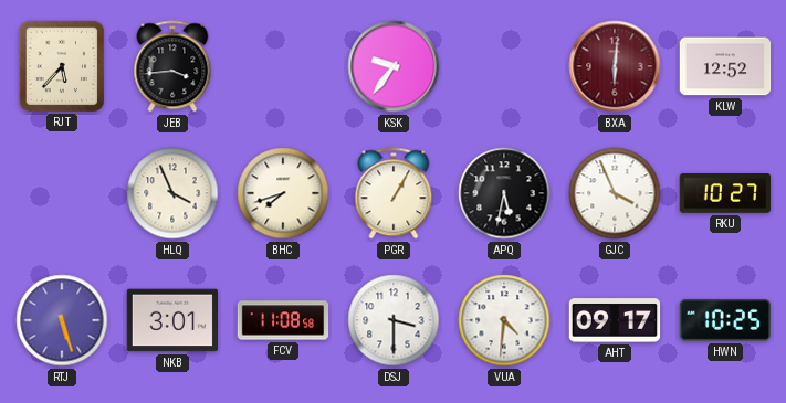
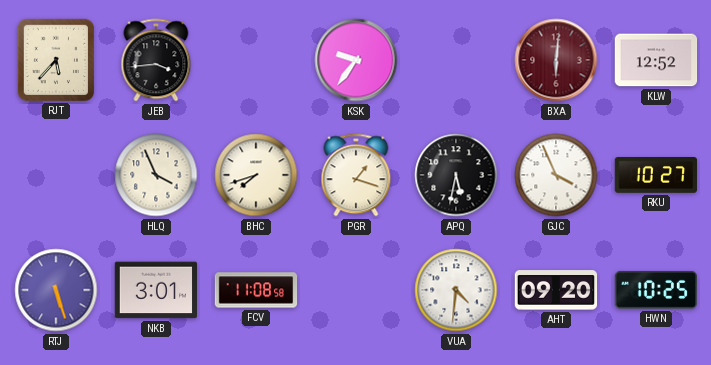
PGR: 1:05 -> 1:18
DSJ: 3:30 -> none
AHT: 09:17 -> 09:20
